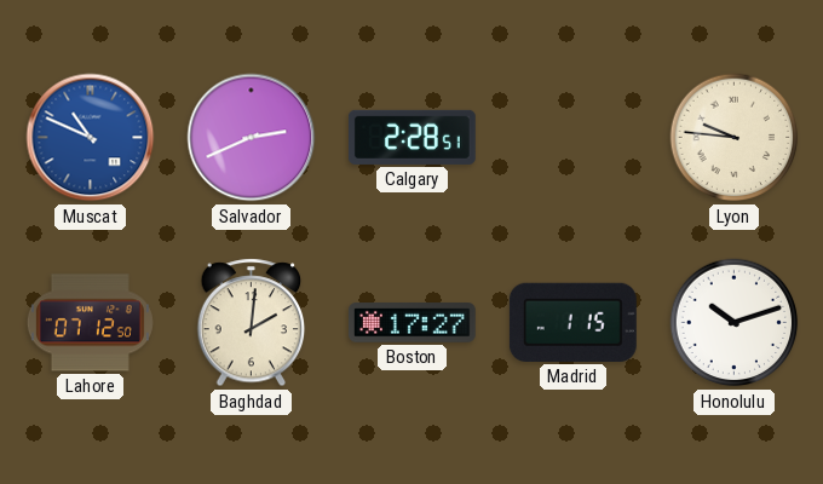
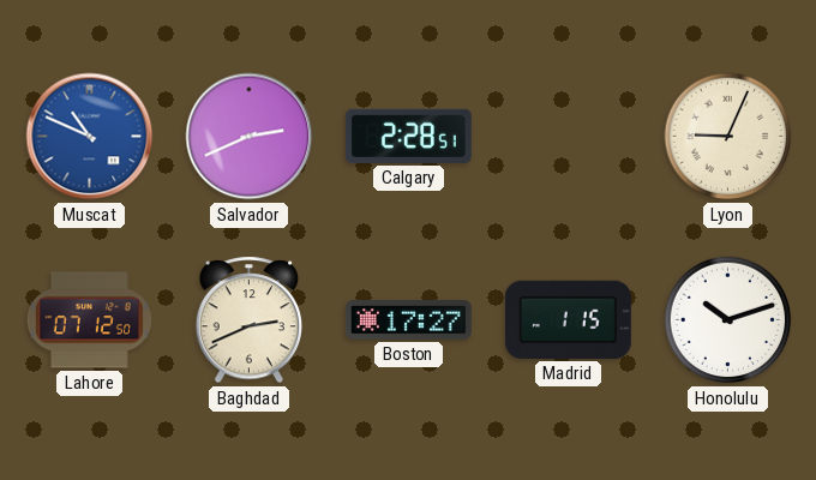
Lyon: 9:46 -> 9:04
Baghdad: 2:01 -> 2:41
